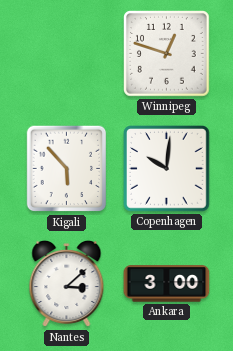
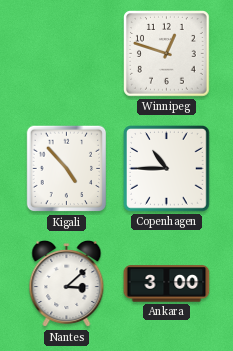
Kigali: 5:53 -> 4:53
Copenhagen: 10:01 -> 10:45
